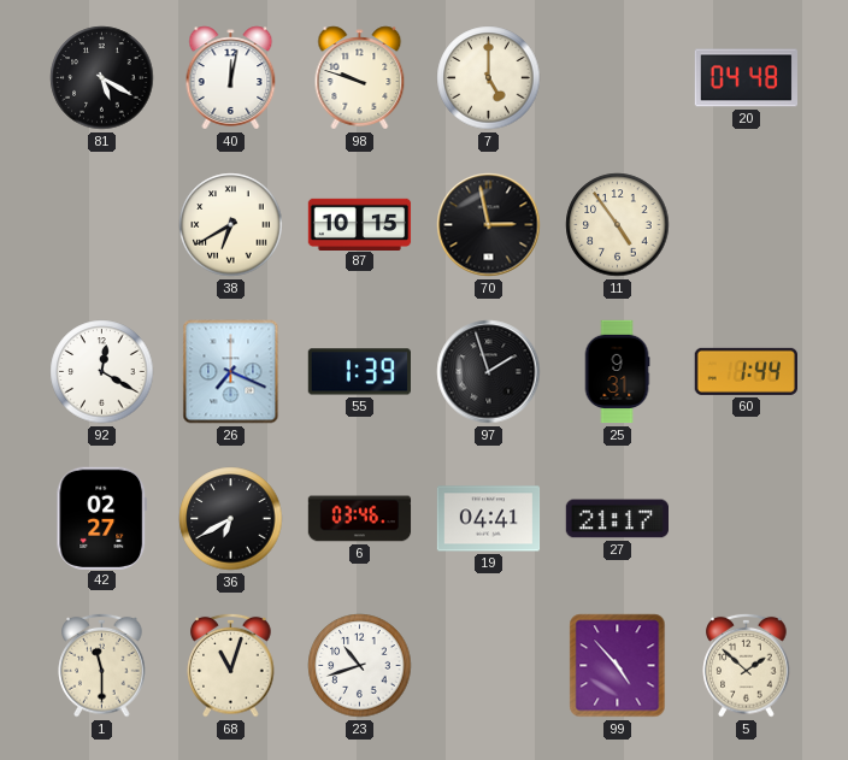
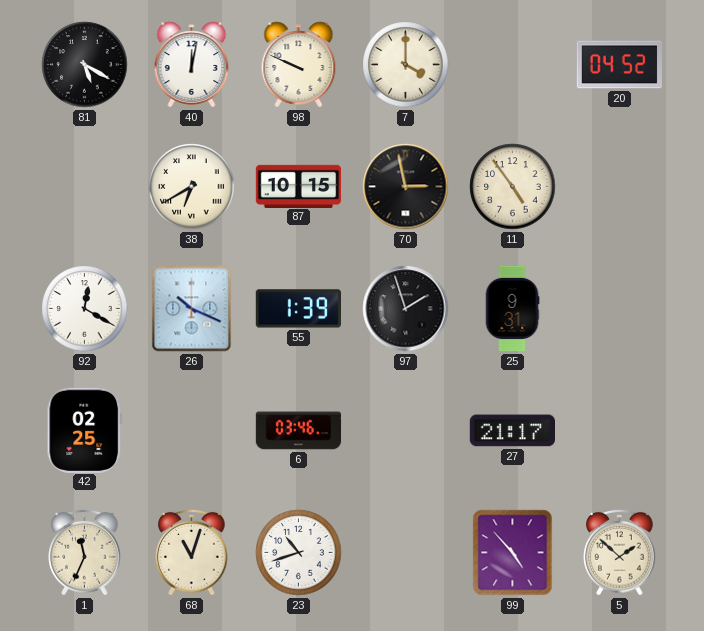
98: 9:48 -> 9:49
7: 5:00 -> 4:00
20: 04:48 -> 04:52
26: 7:19 -> 10:19
60: 1:44 -> none
42: 02:27 -> 02:25
36: 6:40 -> none
19: 04:41 -> none
1: 11:30 -> 11:34
